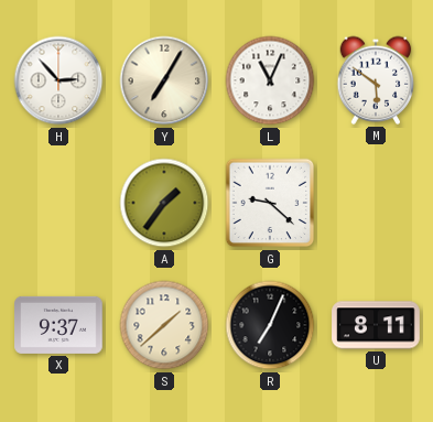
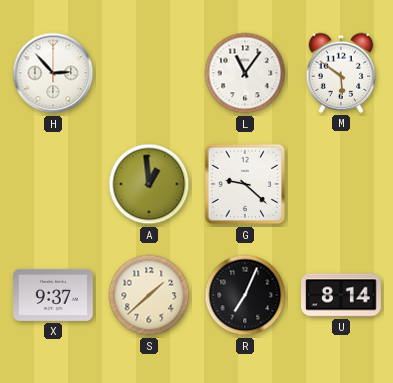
Y: 7:05 -> none
L: 11:04 -> 11:06
A: 1:36 -> 12:59
U: 8:11 -> 8:14
